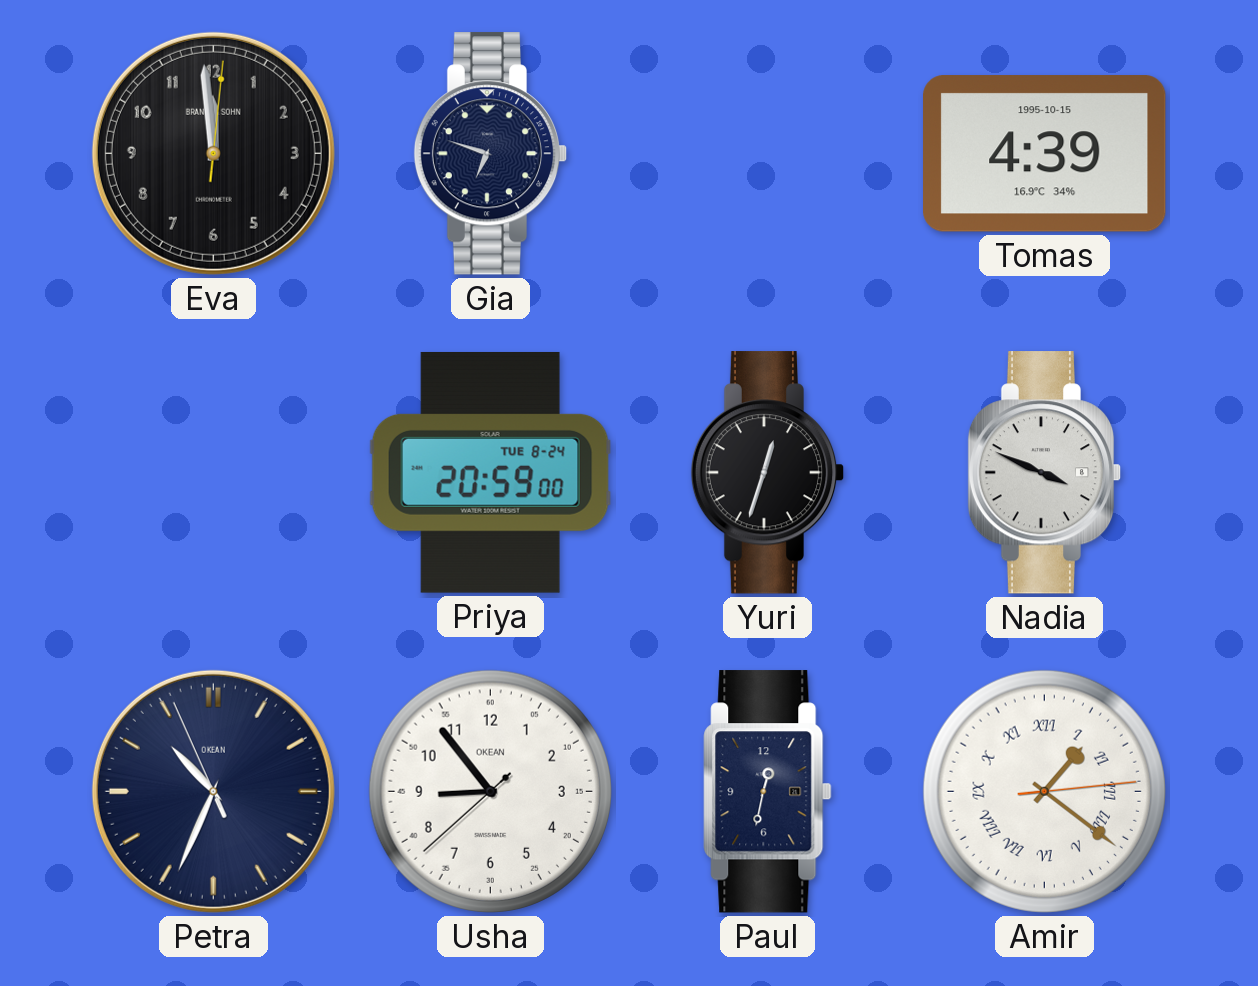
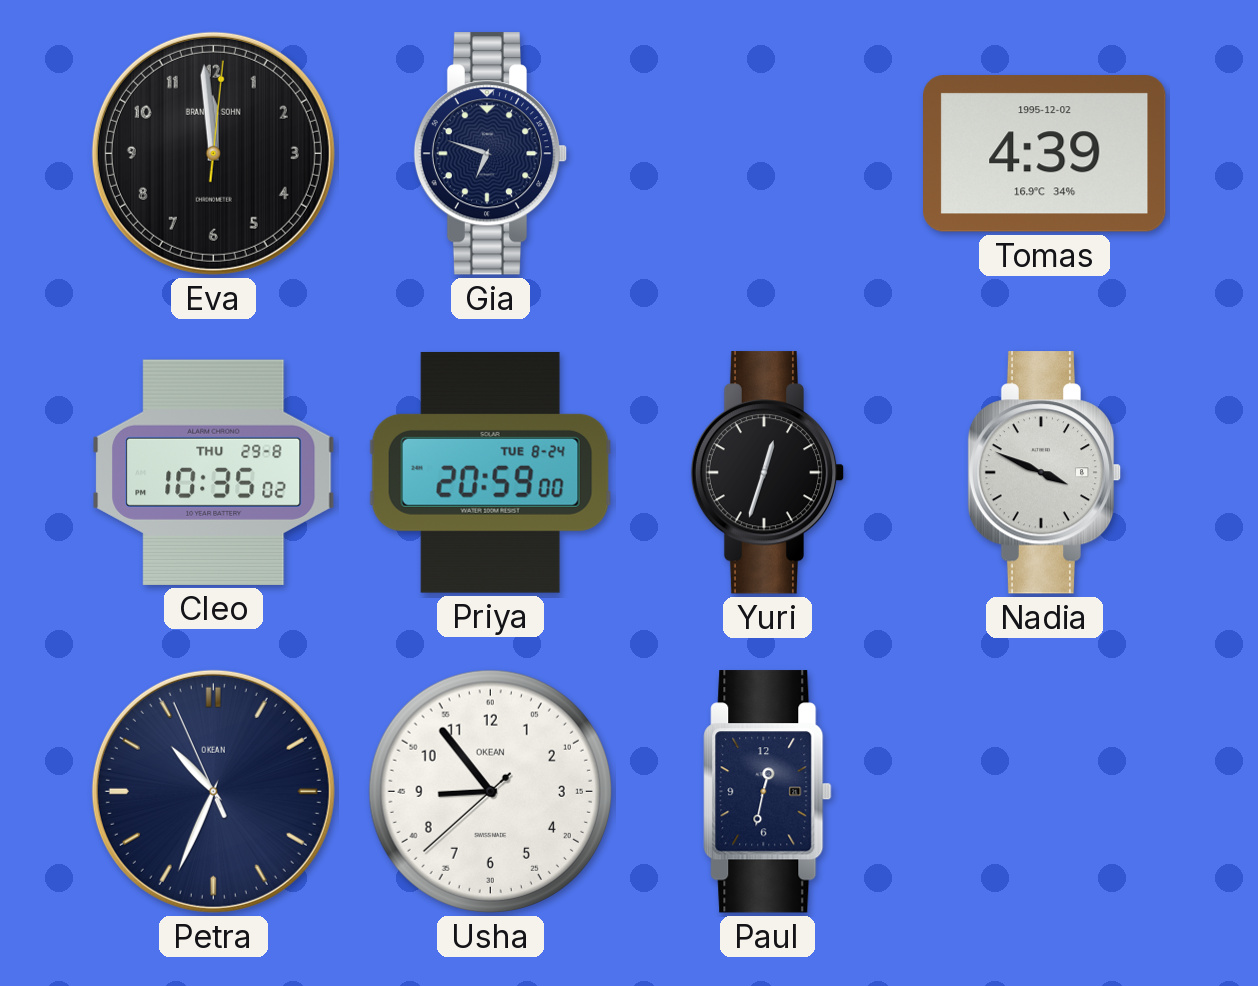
Tomas date: 1995-10-15 -> 1995-12-02
Cleo: none -> 10:35
Amir: 1:21 -> none
